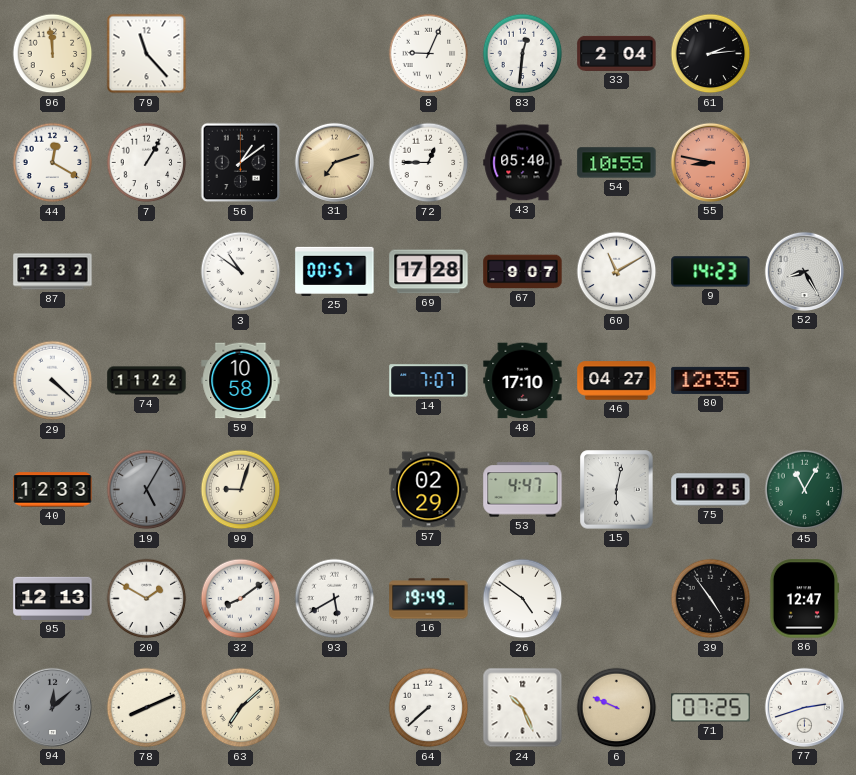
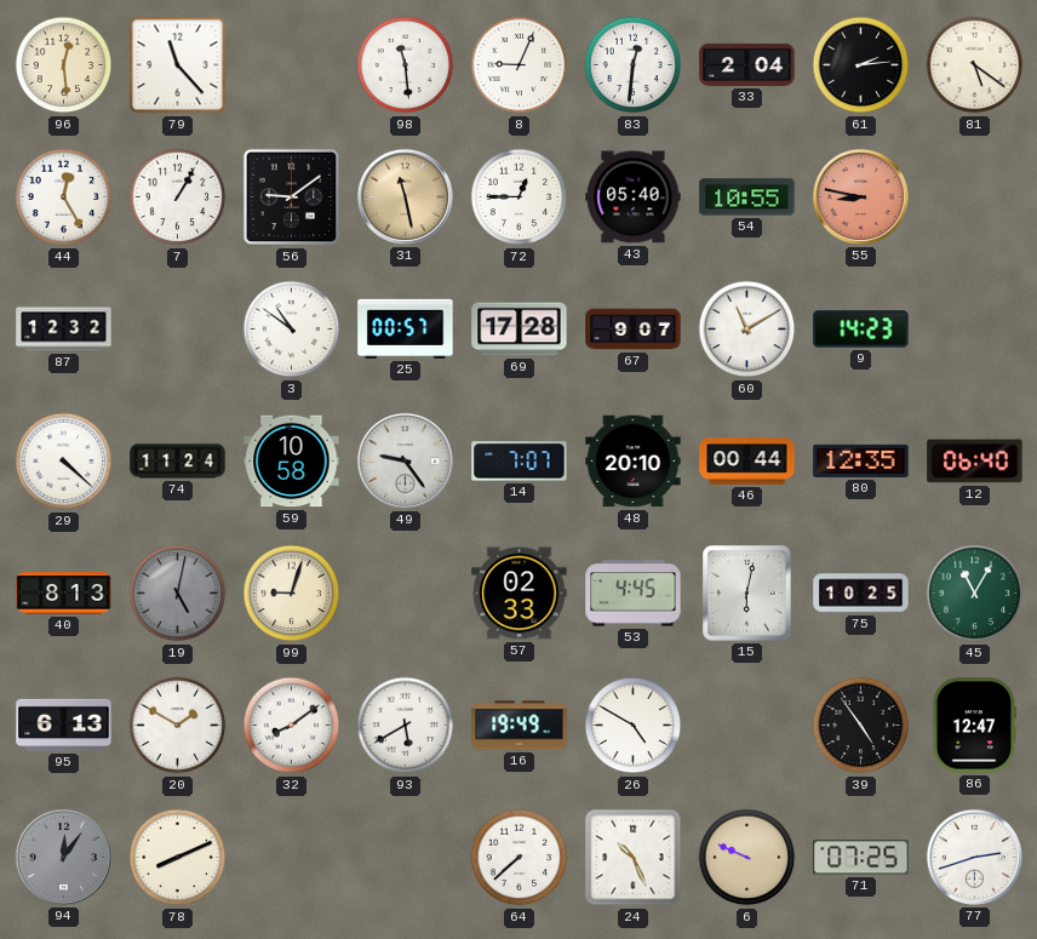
96: 11:59 -> 12:29
98: none -> 11:29
81: none -> 5:21
44: 12:20 -> 12:25
56: 1:09 -> 9:09
31: 7:12 -> 11:28
52: 8:25 -> none
74: 11:22 -> 11:24
49: none -> 9:24
48: 17:10 -> 20:10
46: 04:27 -> 00:44
12: none -> 06:40
40: 12:33 -> 8:13
19: 5:05 -> 5:02
57: 02:29 -> 02:33
53: 4:47 -> 4:45
95: 12:13 -> 6:13
26: 4:51 -> 4:50
94: 12:08 -> 12:06
63: 7:08 -> none
